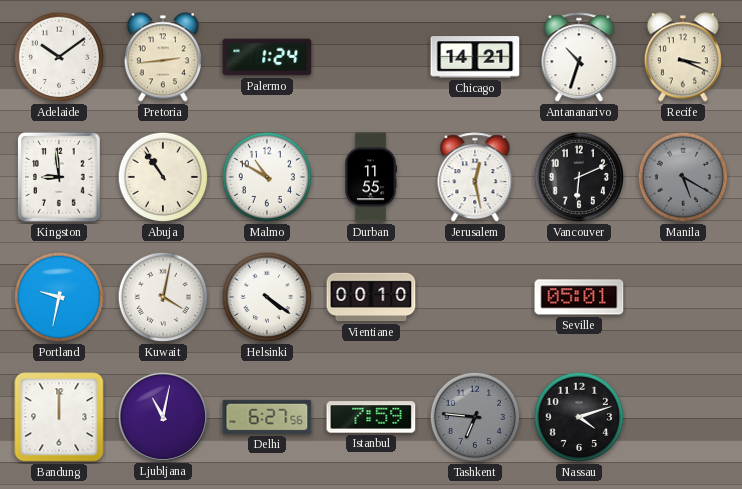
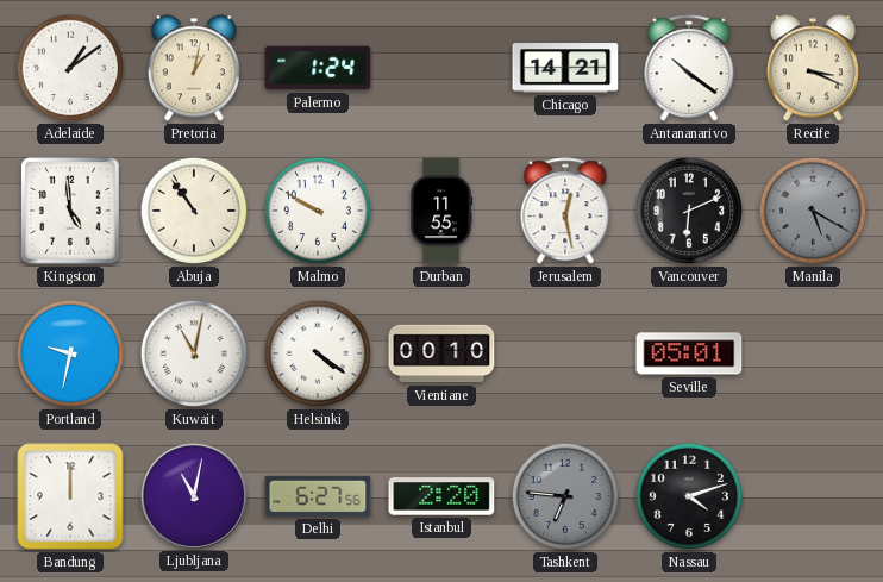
Adelaide: 10:09 -> 1:09
Pretoria: 2:44 -> 1:02
Antananarivo: 10:33 -> 10:21
Kingston: 8:59 -> 4:59
Malmo: 10:50 -> 9:50
Kuwait: 4:02 -> 11:02
Istanbul: 7:59 -> 2:20
